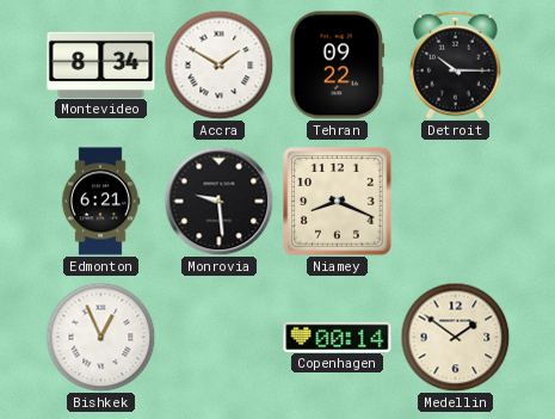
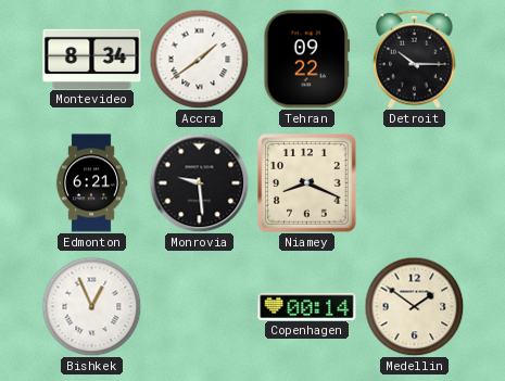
Accra: 1:50 -> 1:39
